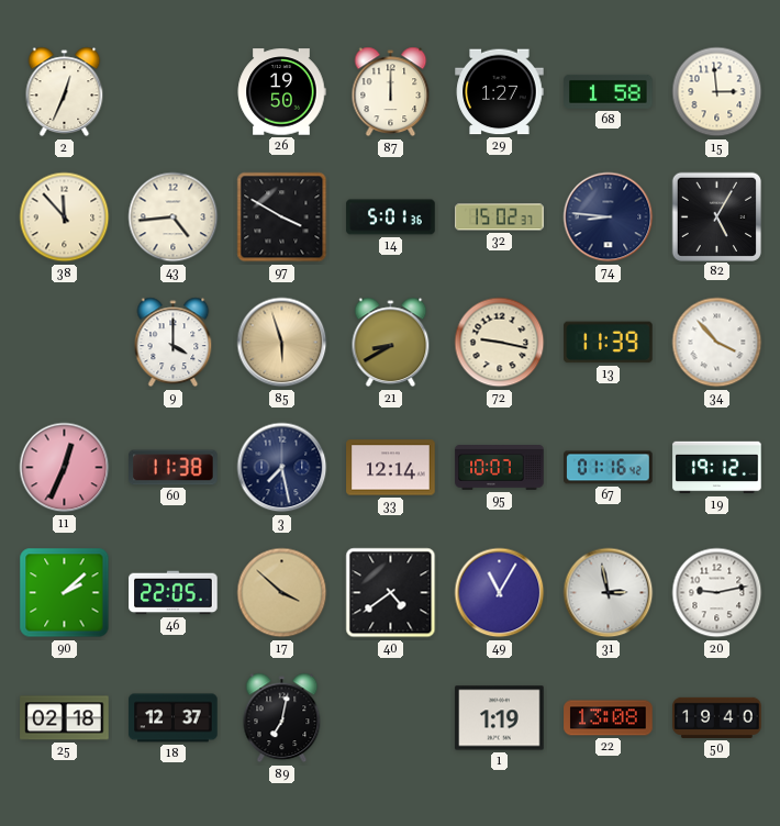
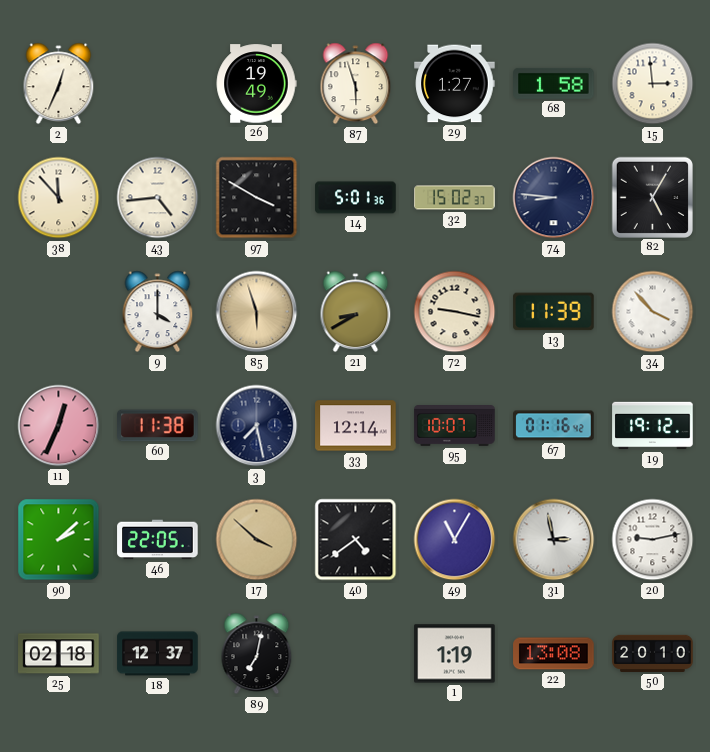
26: 19:50 -> 19:49
87: 12:00 -> 5:57
50: 19:40 -> 20:10
